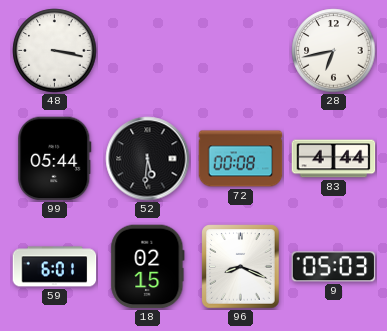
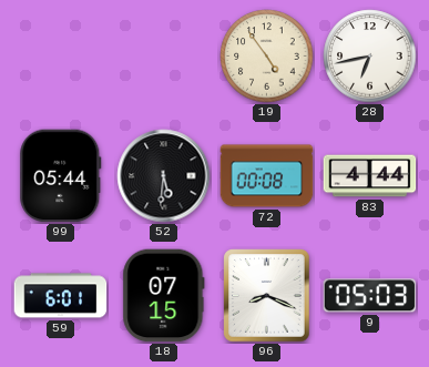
48: 3:17 -> none
19: none -> 4:54
18: 02:15 -> 07:15
